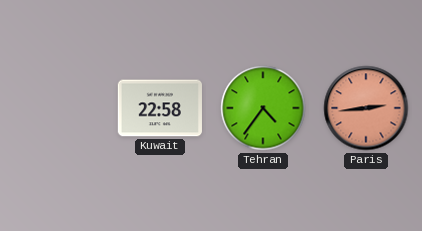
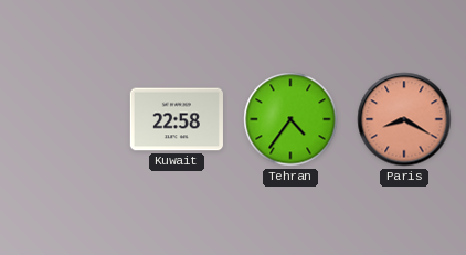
Paris: 2:44 -> 8:20
